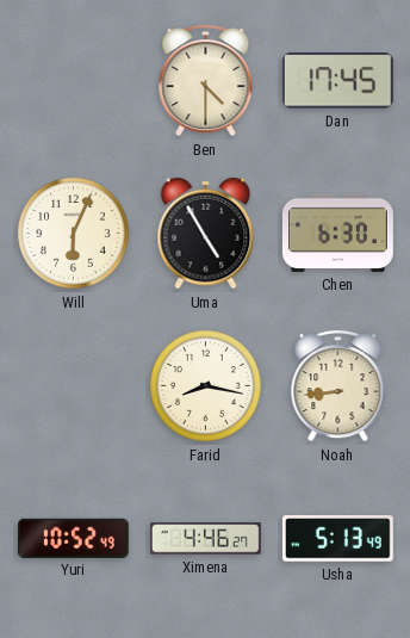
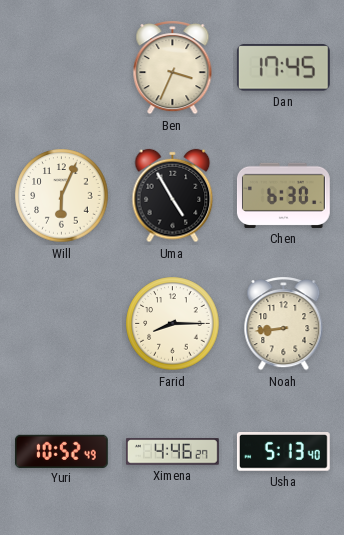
Ben: 4:30 -> 3:34
Farid: 8:17 -> 8:15
Usha: 5:13:49 -> 5:13:40
